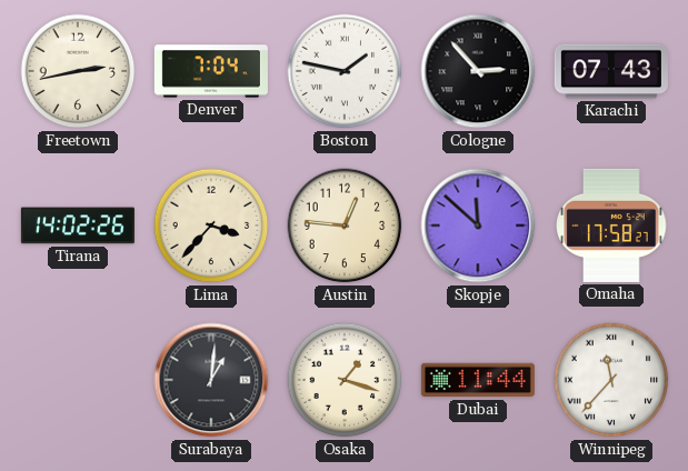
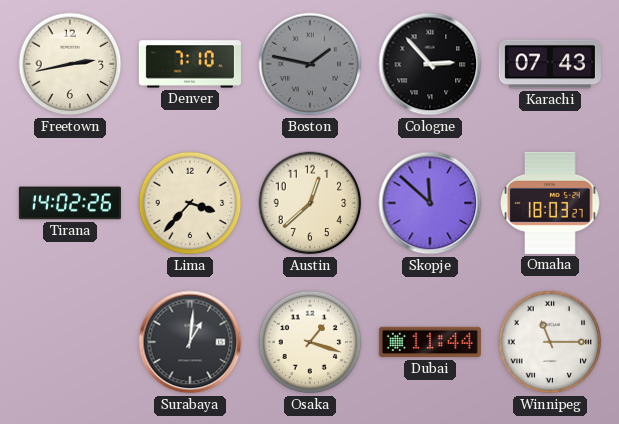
Denver: 7:04 -> 7:10
Boston dial: white -> grey
Austin: 12:46 -> 12:38
Omaha: 17:58 -> 18:03
Winnipeg: 11:37 -> 11:15
